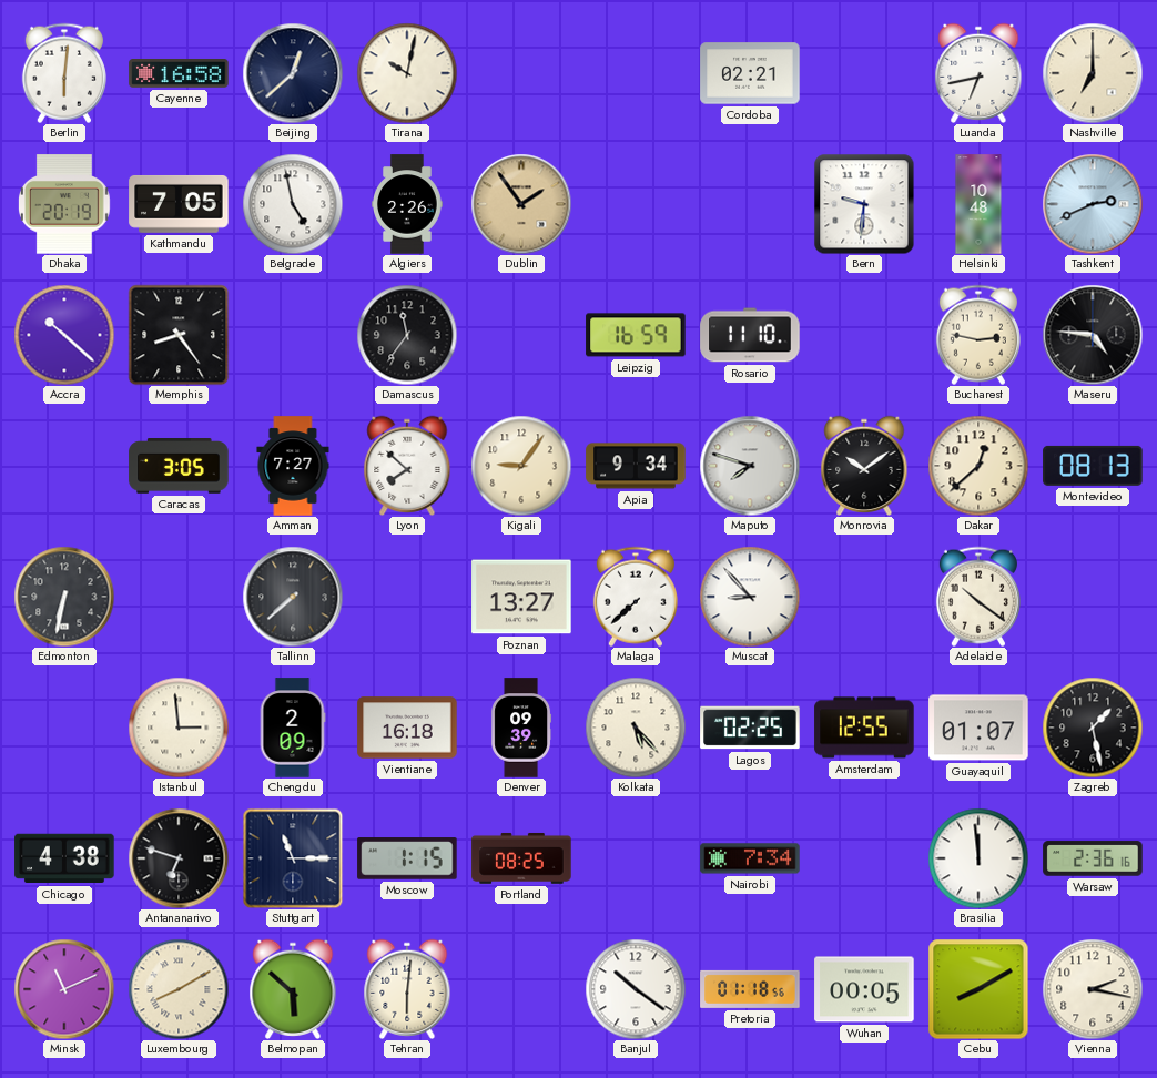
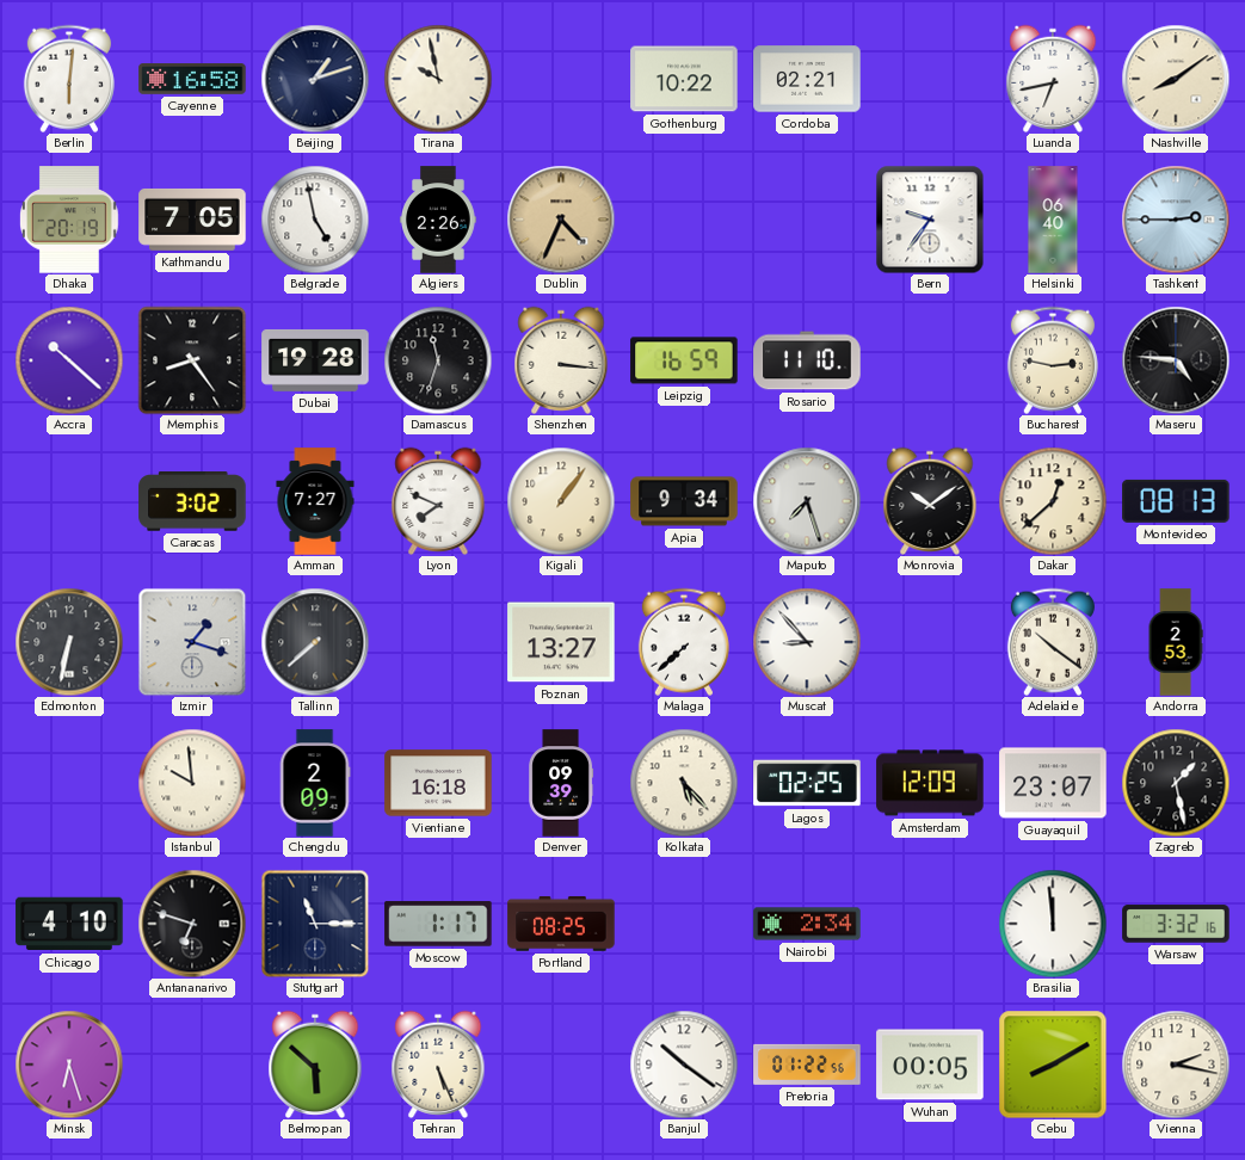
Beijing: 12:38 -> 1:12
Tirana: 10:02 -> 9:58
Gothenburg: none -> 10:22
Nashville: 7:00 -> 8:09
Dublin: 1:54 -> 4:34
Bern: 9:31 -> 9:36
Helsinki: 10:48 -> 06:40
Tashkent: 2:41 -> 2:45
Dubai: none -> 19:28
Damascus: 11:36 -> 11:33
Shenzhen: none -> 3:16
Caracas: 3:05 -> 3:02
Lyon: 7:52 -> 7:49
Kigali: 9:06 -> 1:06
Maputo: 7:48 -> 7:27
Izmir: none -> 1:18
Andorra: none -> 2:53
Istanbul: 2:59 -> 9:59
Amsterdam: 12:55 -> 12:09
Guayaquil: 01:07 -> 23:07
Chicago: 4:38 -> 4:10
Moscow: 1:15 -> 1:17
Nairobi: 7:34 -> 2:34
Warsaw: 2:36 -> 3:32
Minsk: 11:11 -> 6:27
Luxembourg: 8:10 -> none
Tehran: 6:01 -> 5:26
Pretoria: 01:18 -> 01:22
